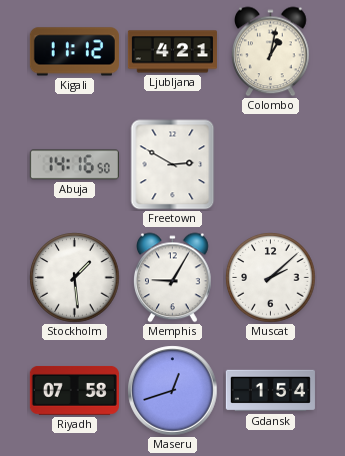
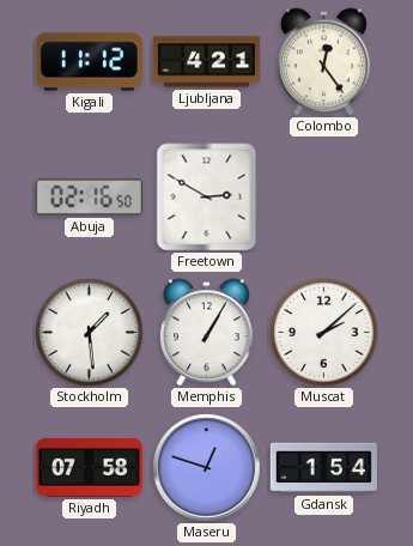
Colombo: 1:02 -> 12:24
Abuja: 14:16 -> 02:16
Memphis: 9:05 -> 1:05
Maseru: 12:42 -> 12:48
